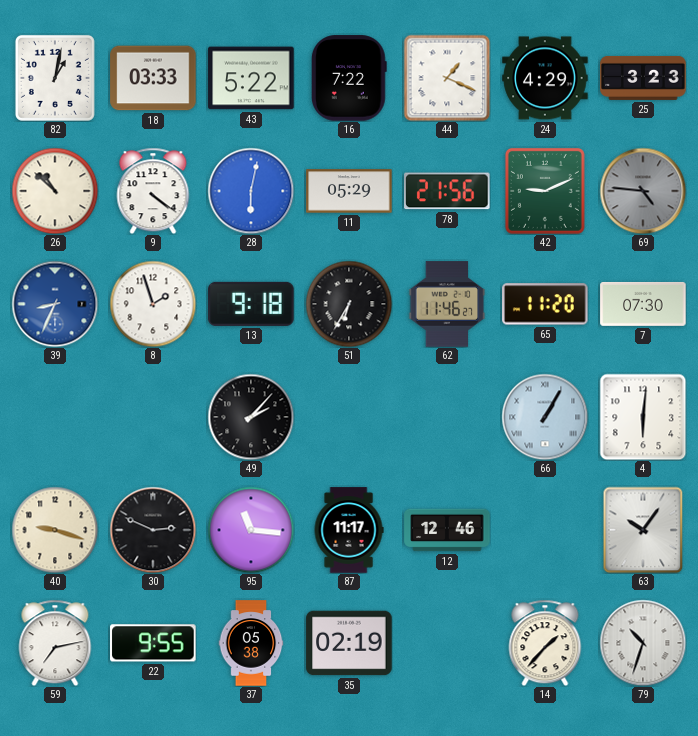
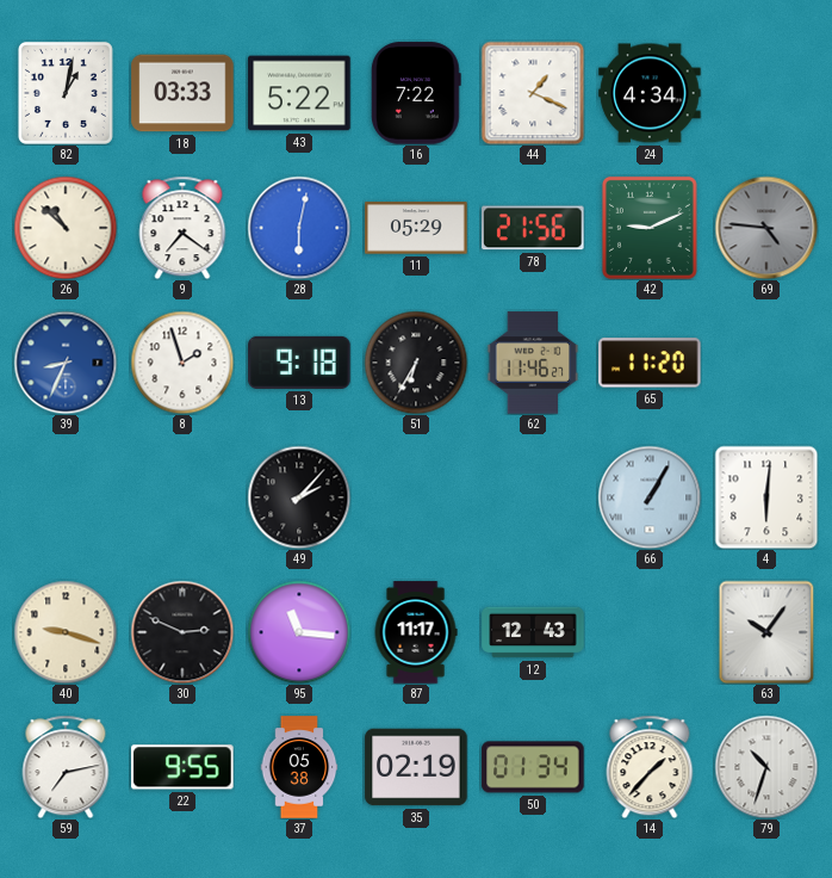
24: 4:29 -> 4:34
25: 3:23 -> none
9: 4:21 -> 7:21
7: 07:30 -> none
12: 12:46 -> 12:43
50: none -> 01:34
